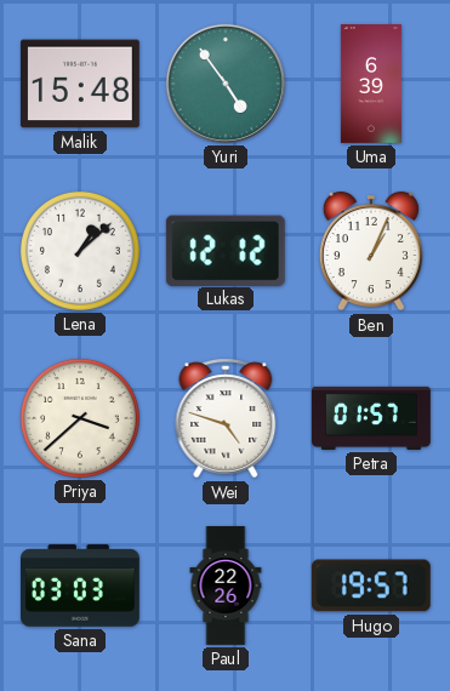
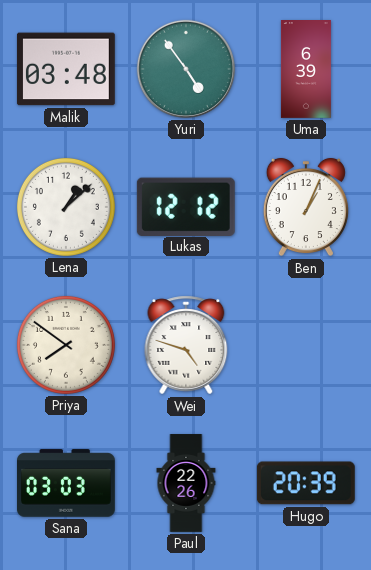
Malik: 15:48 -> 03:48
Priya: 3:38 -> 7:51
Petra: 01:57 -> none
Hugo: 19:57 -> 20:39
